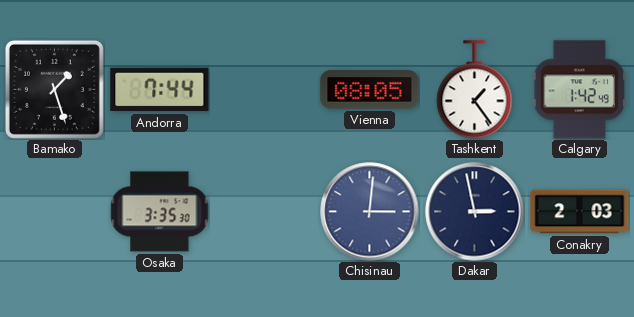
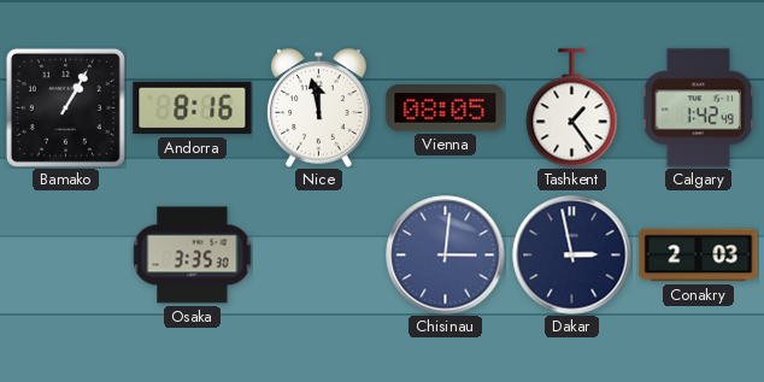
Bamako: 1:27 -> 1:05
Andorra: 7:44 -> 8:16
Nice: none -> 11:58
